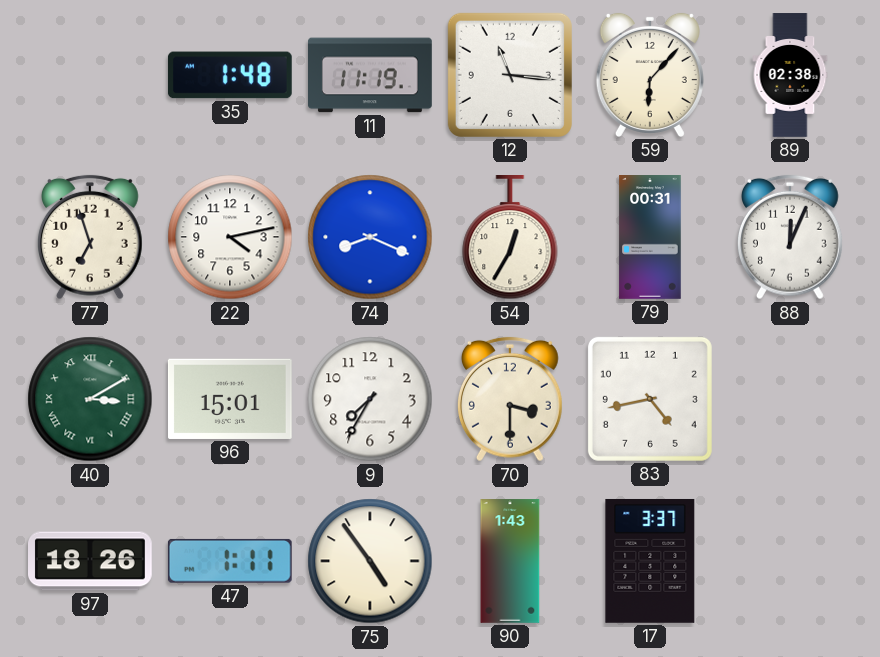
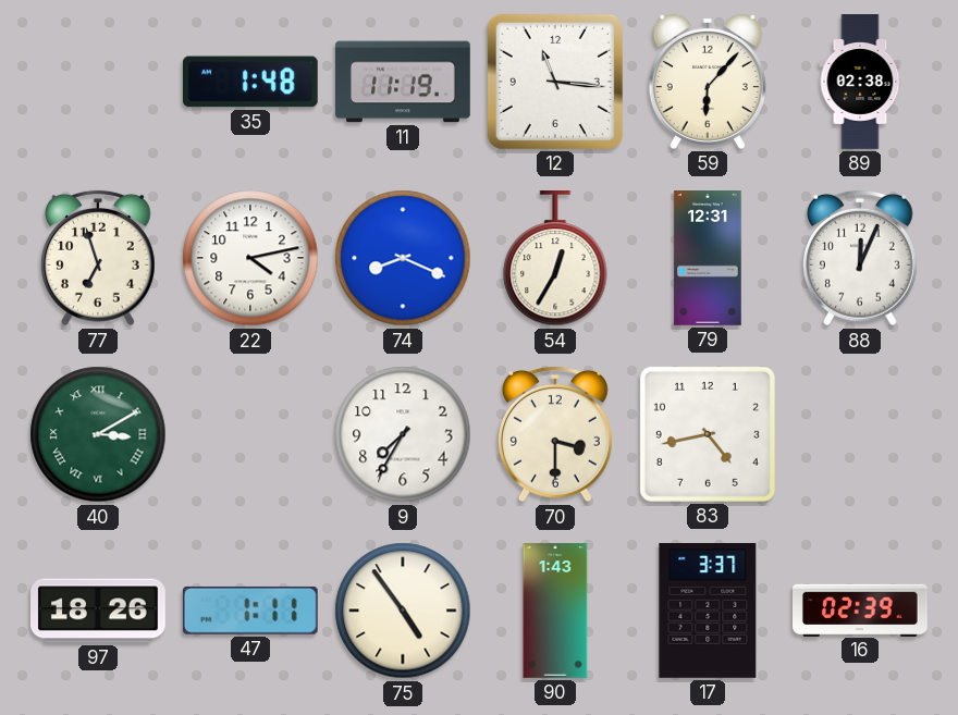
79: 00:31 -> 12:31
96: 15:01 -> none
16: none -> 02:39
